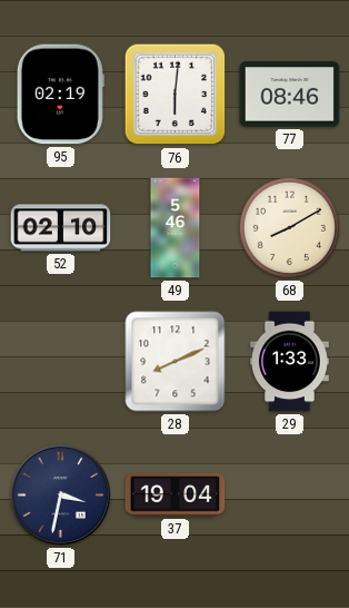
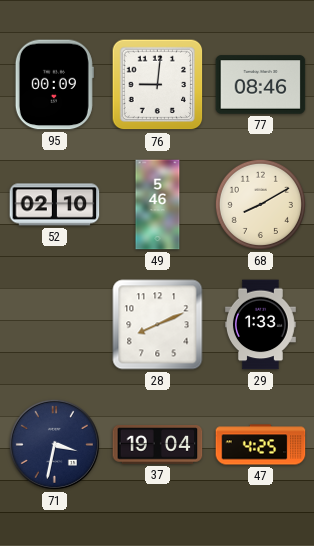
95: 02:19 -> 00:09
76: 6:01 -> 9:01
47: none -> 4:25
